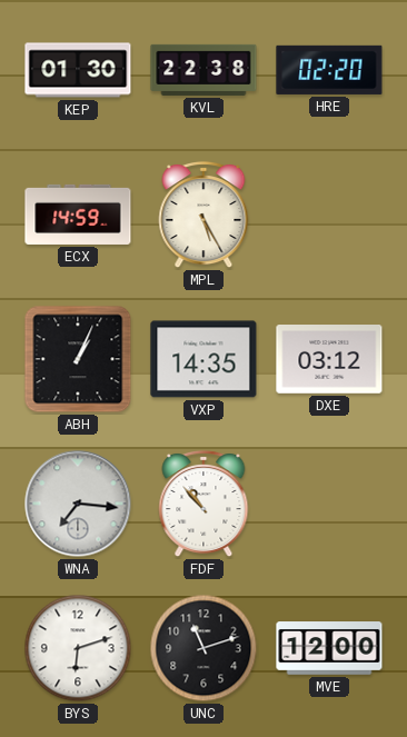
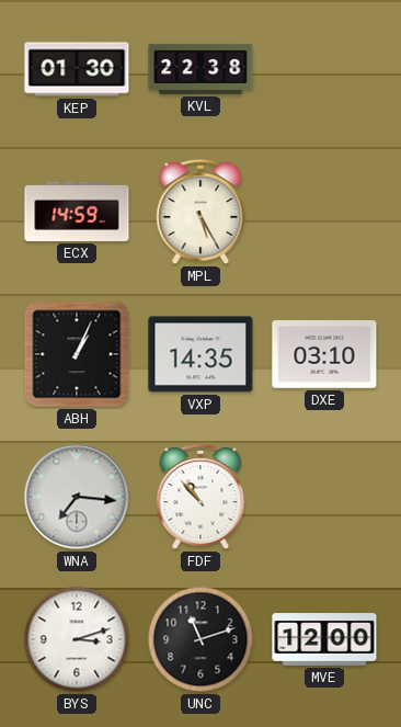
HRE: 02:20 -> none
DXE: 03:12 -> 03:10
BYS: 6:12 -> 3:12
